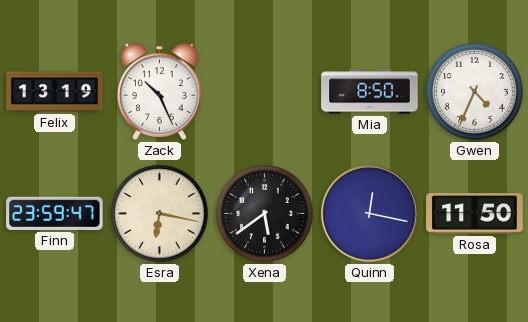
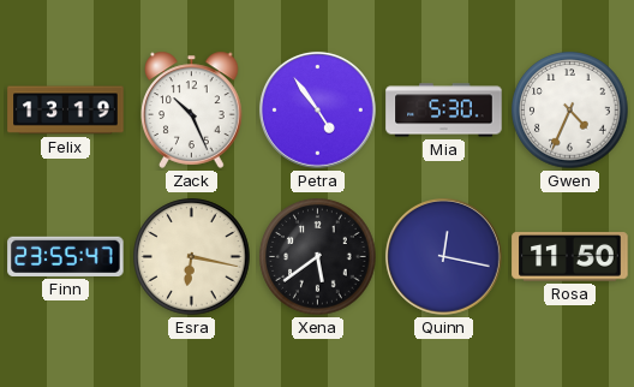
Petra: none -> 4:54
Mia: 8:50 -> 5:30
Finn: 23:59 -> 23:55
